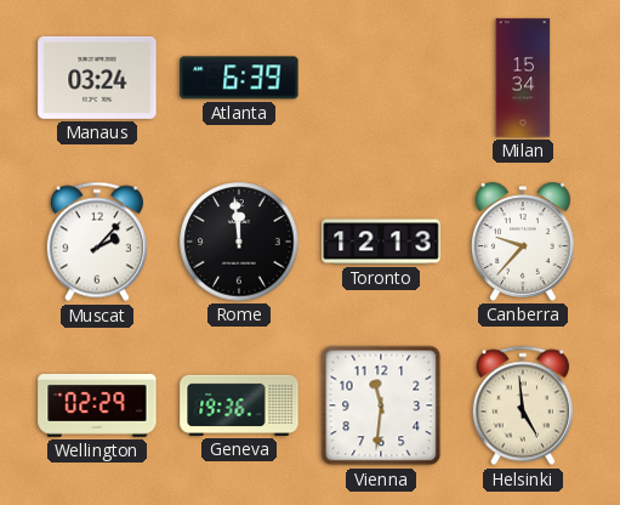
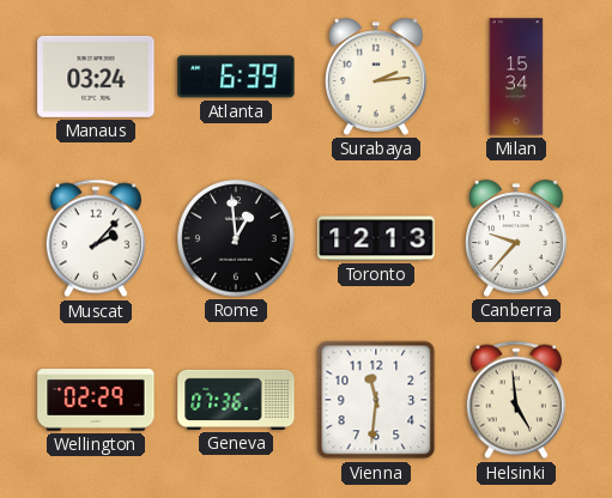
Surabaya: none -> 2:14
Rome: 11:59 -> 12:59
Geneva: 19:36 -> 07:36
